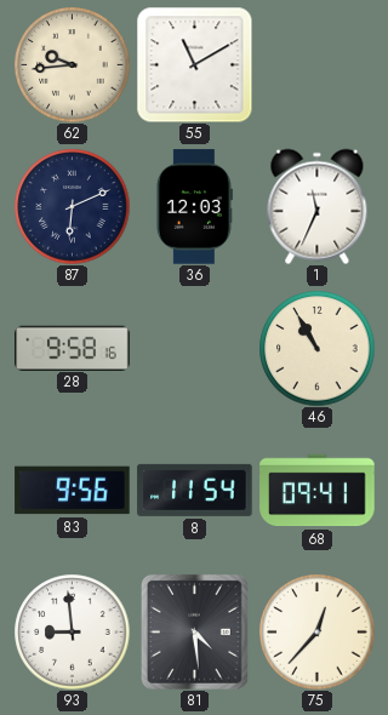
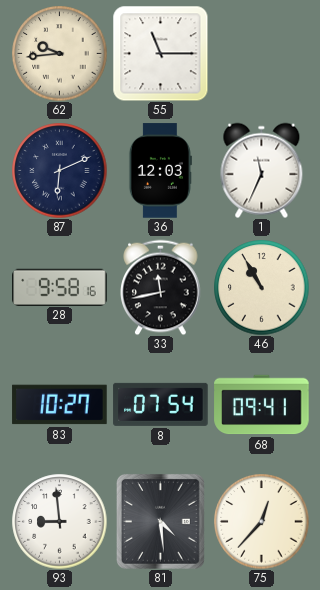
55: 11:10 -> 11:15
33: none -> 11:43
83: 9:56 -> 10:27
8: 11:54 -> 07:54
